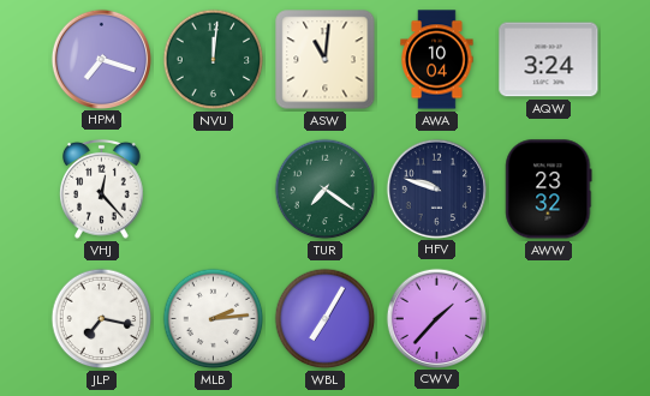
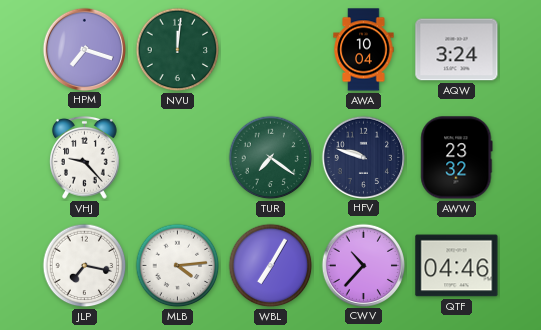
ASW: 11:01 -> none
VHJ: 12:23 -> 9:23
MLB: 2:14 -> 4:14
CWV: 1:37 -> 10:37
QTF: none -> 04:46
